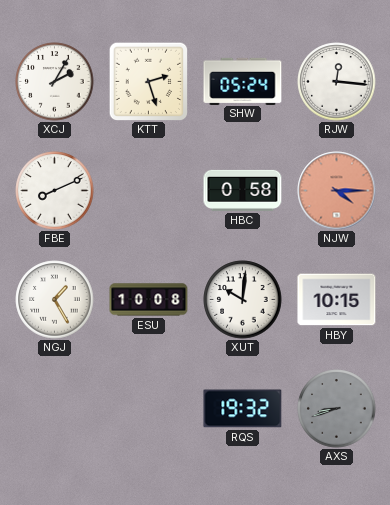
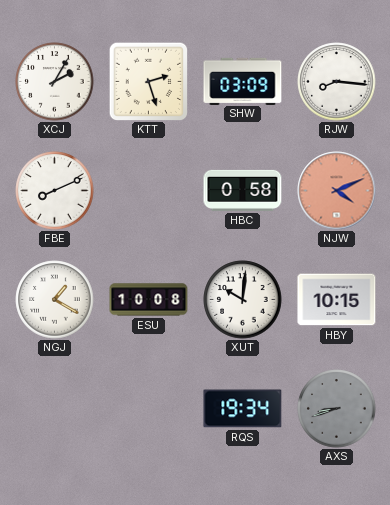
SHW: 05:24 -> 03:09
RJW: 12:16 -> 8:16
NJW: 4:15 -> 4:11
NGJ: 1:25 -> 1:20
RQS: 19:32 -> 19:34
